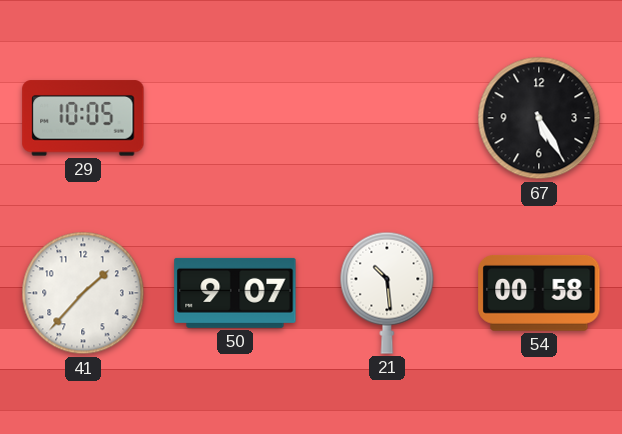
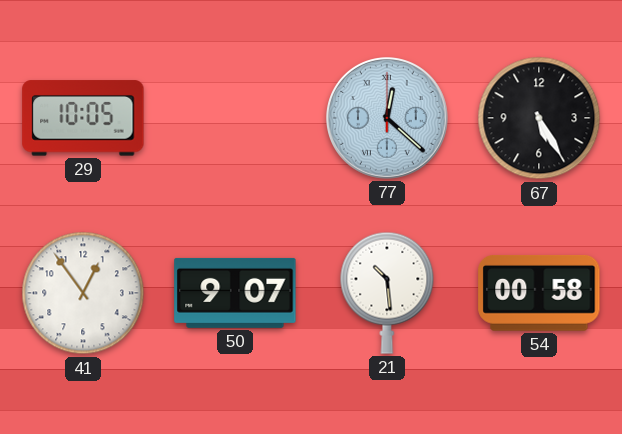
77: none -> 12:22
41: 1:37 -> 12:54
